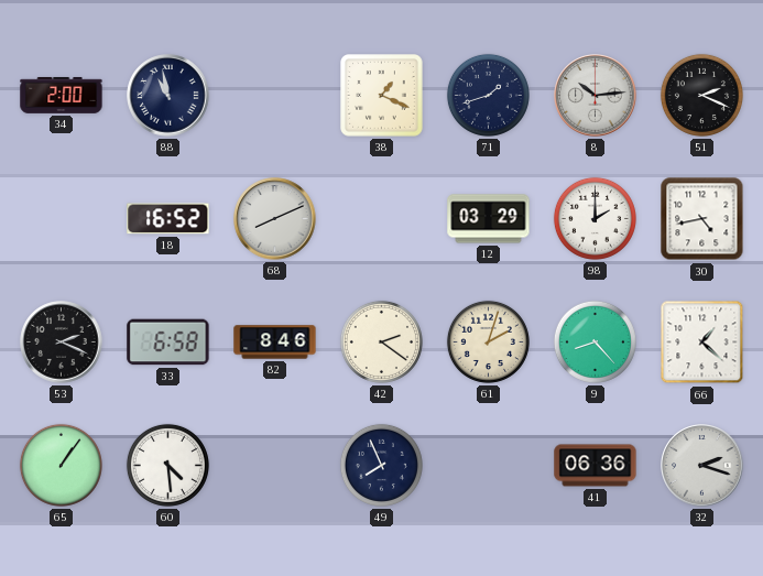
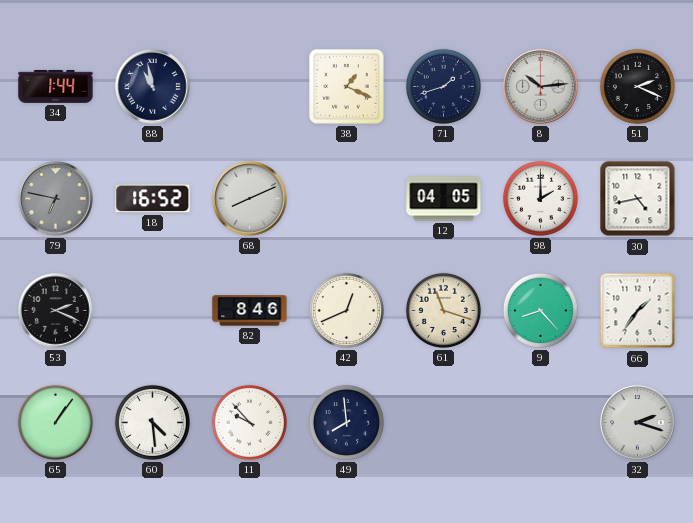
34: 2:00 -> 1:44
79: none -> 6:47
12: 03:29 -> 04:05
33: 6:58 -> none
42: 2:21 -> 12:41
61: 2:03 -> 11:18
66: 1:22 -> 1:36
11: none -> 9:53
49: 7:56 -> 7:59
41: 06:36 -> none
